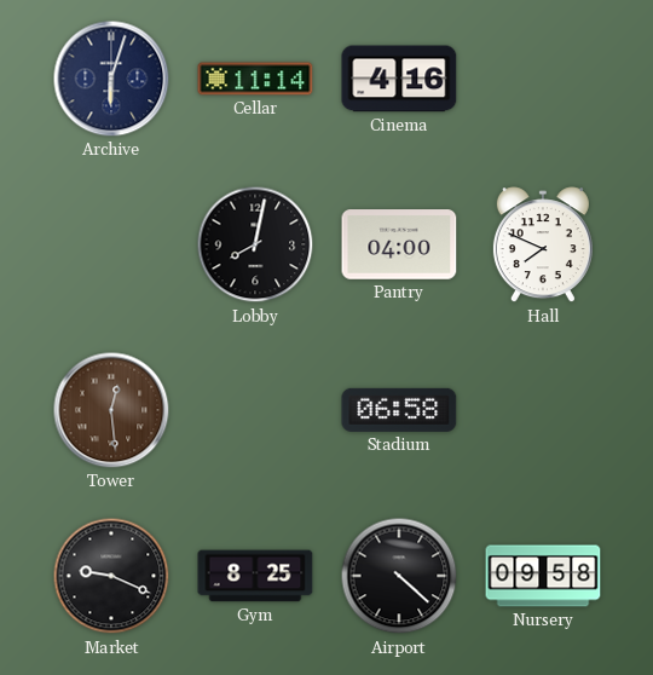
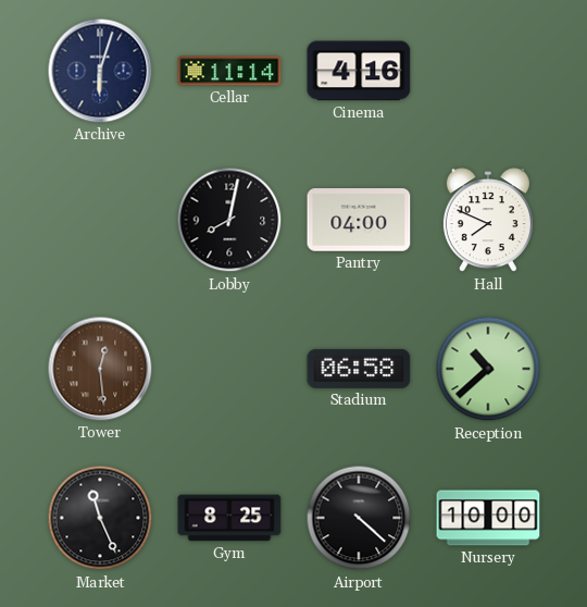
Reception: none -> 10:38
Market: 9:19 -> 11:26
Nursery: 09:58 -> 10:00
